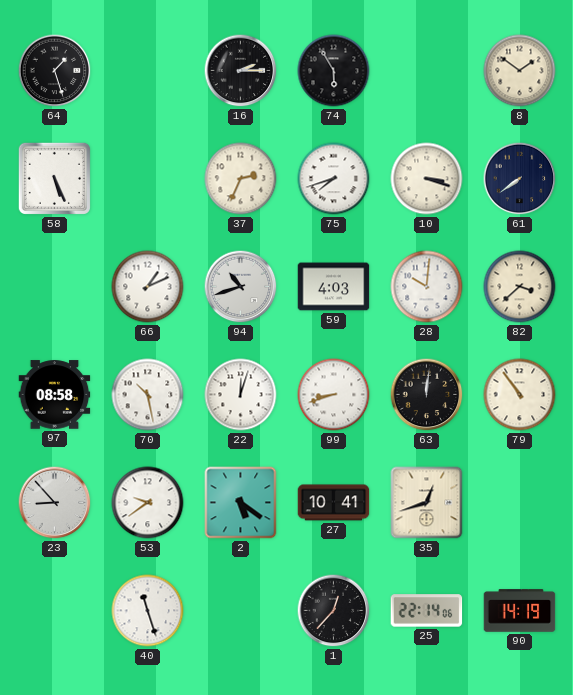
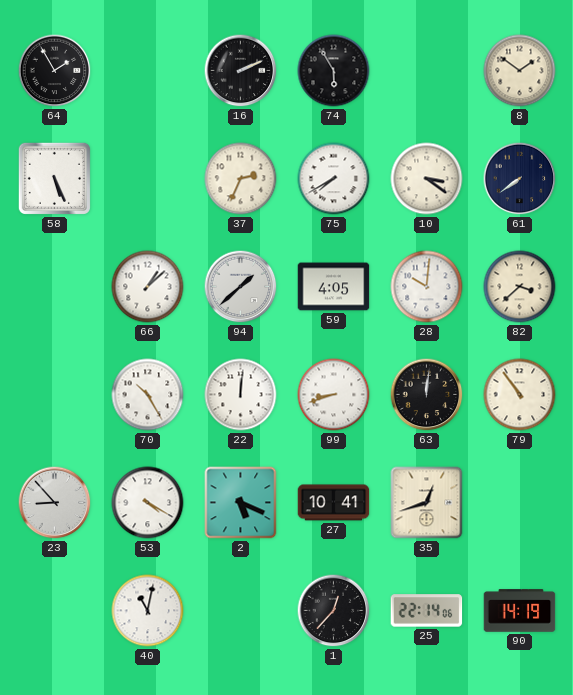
64: 1:27 -> 1:55
16: 2:15 -> 2:11
75: 7:42 -> 7:40
10: 3:18 -> 3:21
66: 1:11 -> 1:08
94: 10:42 -> 1:38
59: 4:03 -> 4:05
97: 08:58 -> none
70: 10:28 -> 10:25
22: 12:03 -> 12:01
53: 9:39 -> 4:20
2: 5:21 -> 5:19
40: 11:27 -> 11:02
